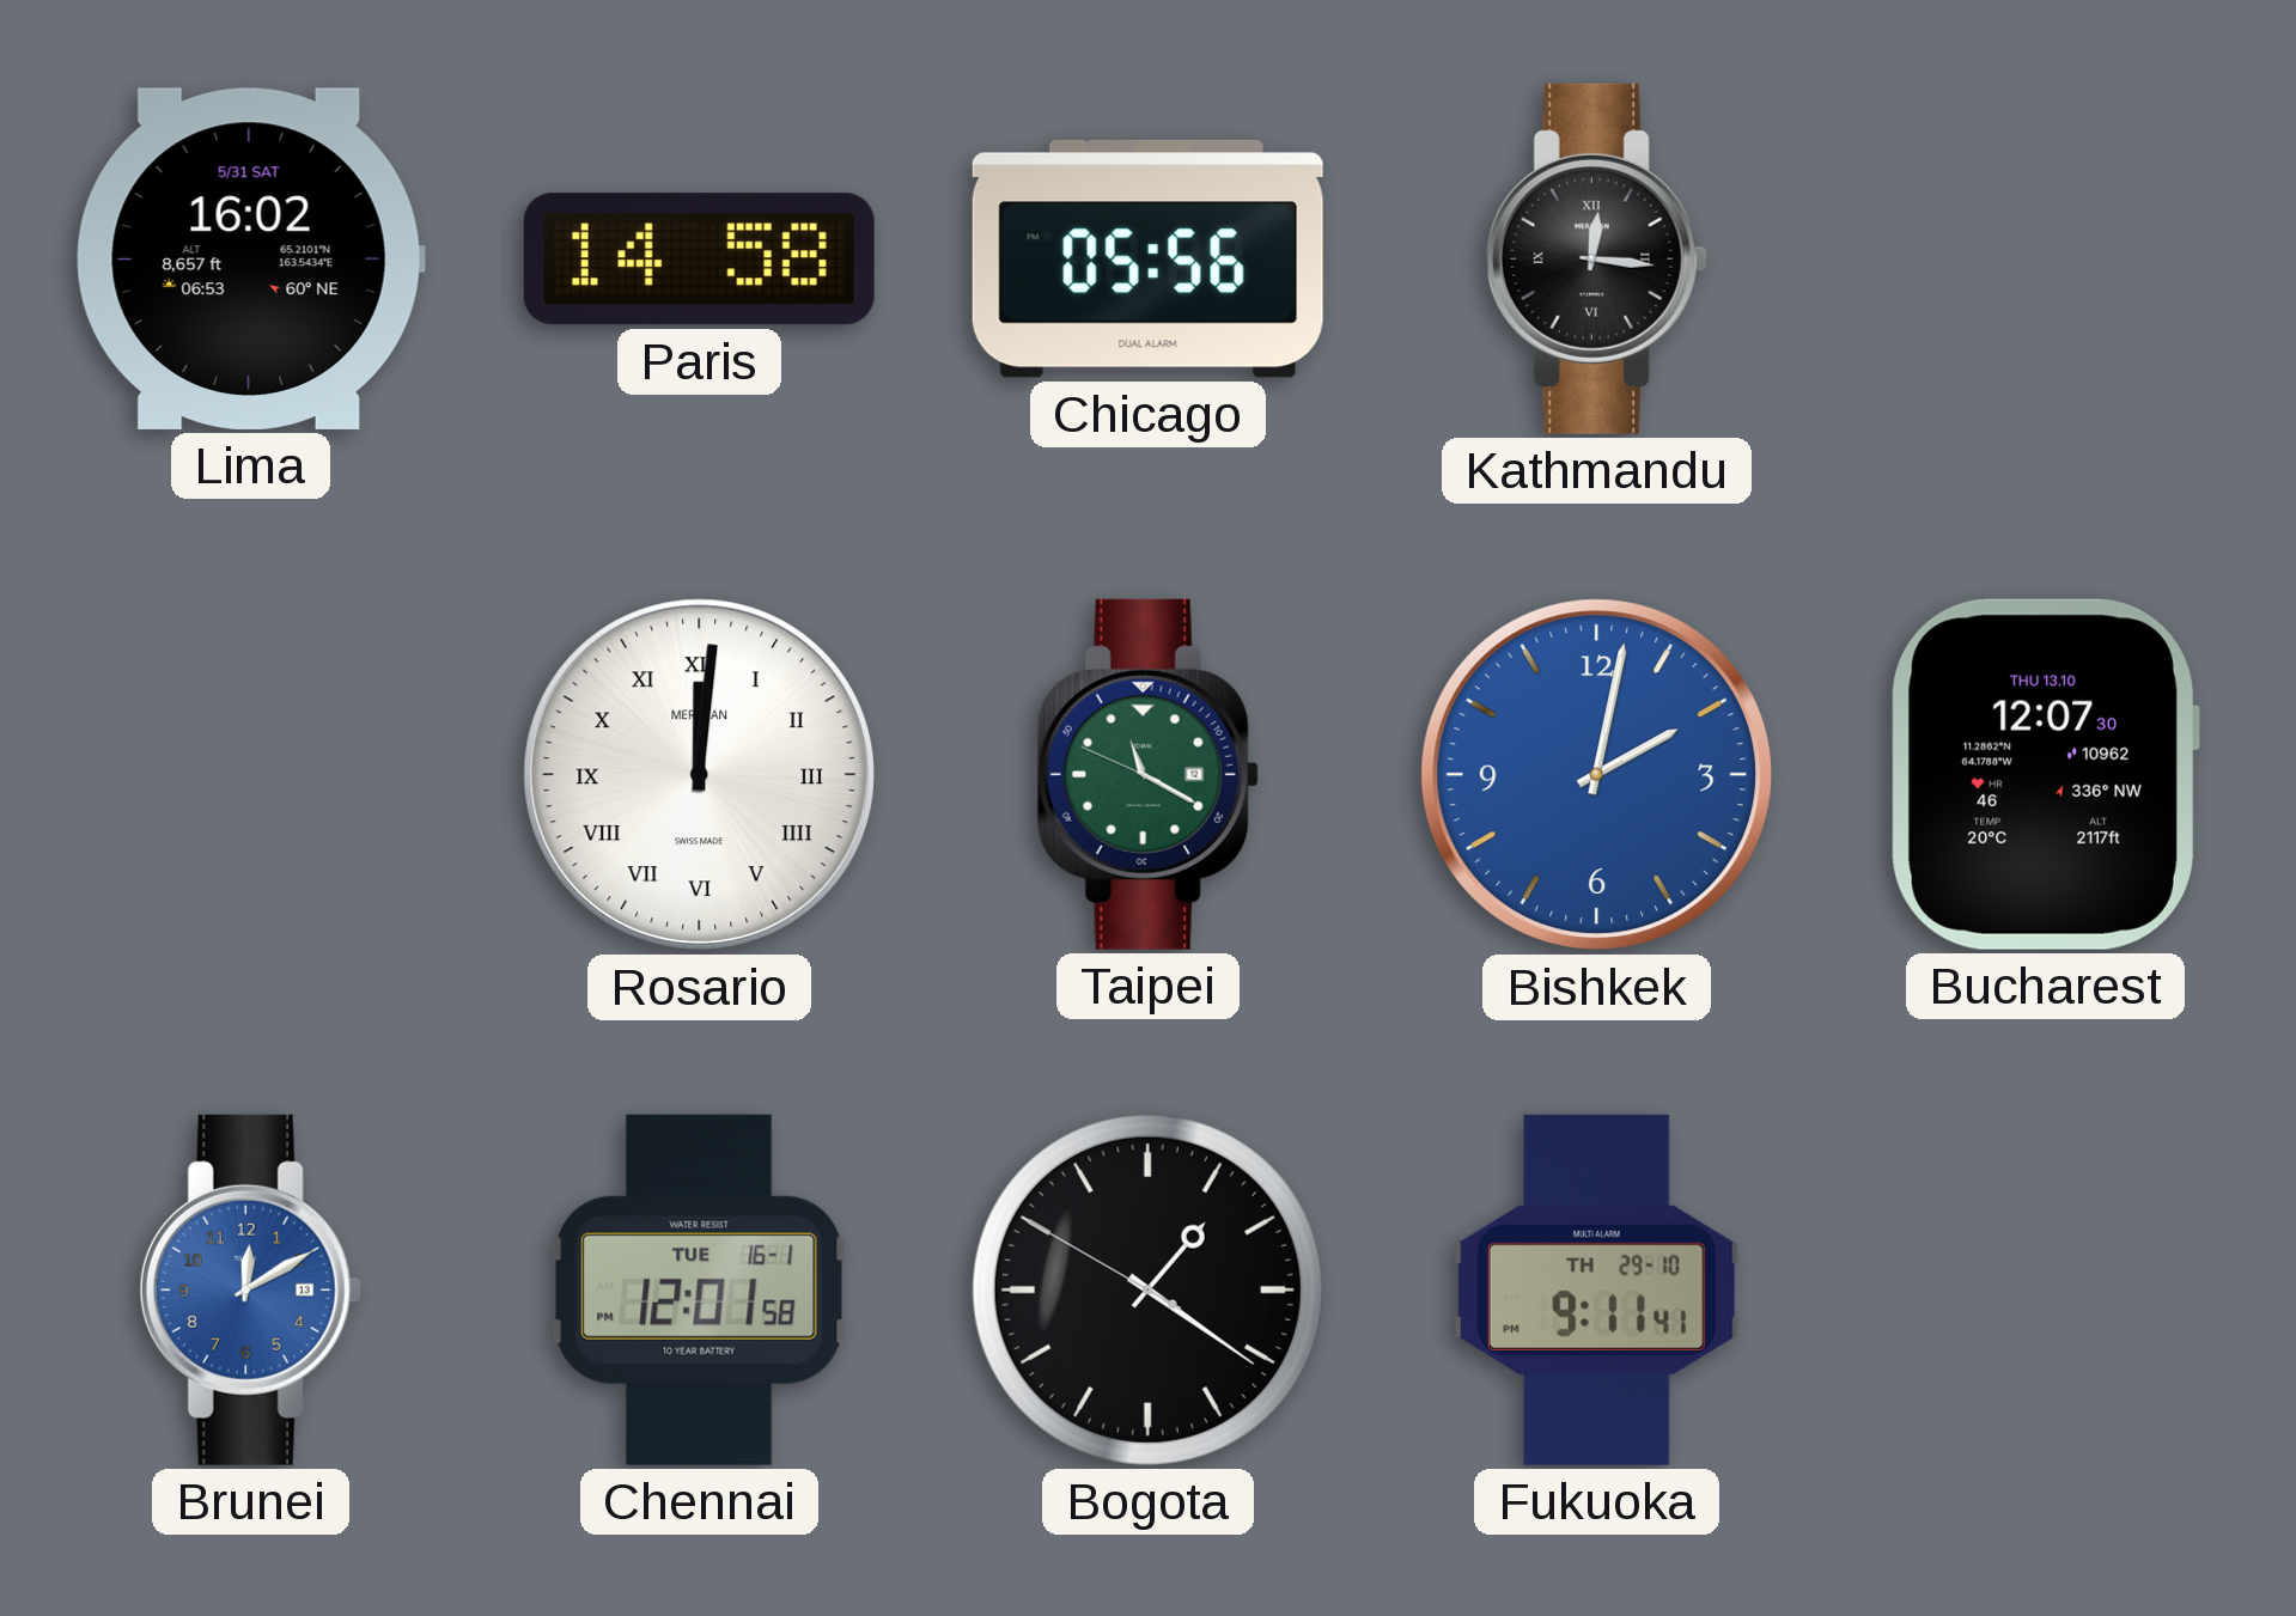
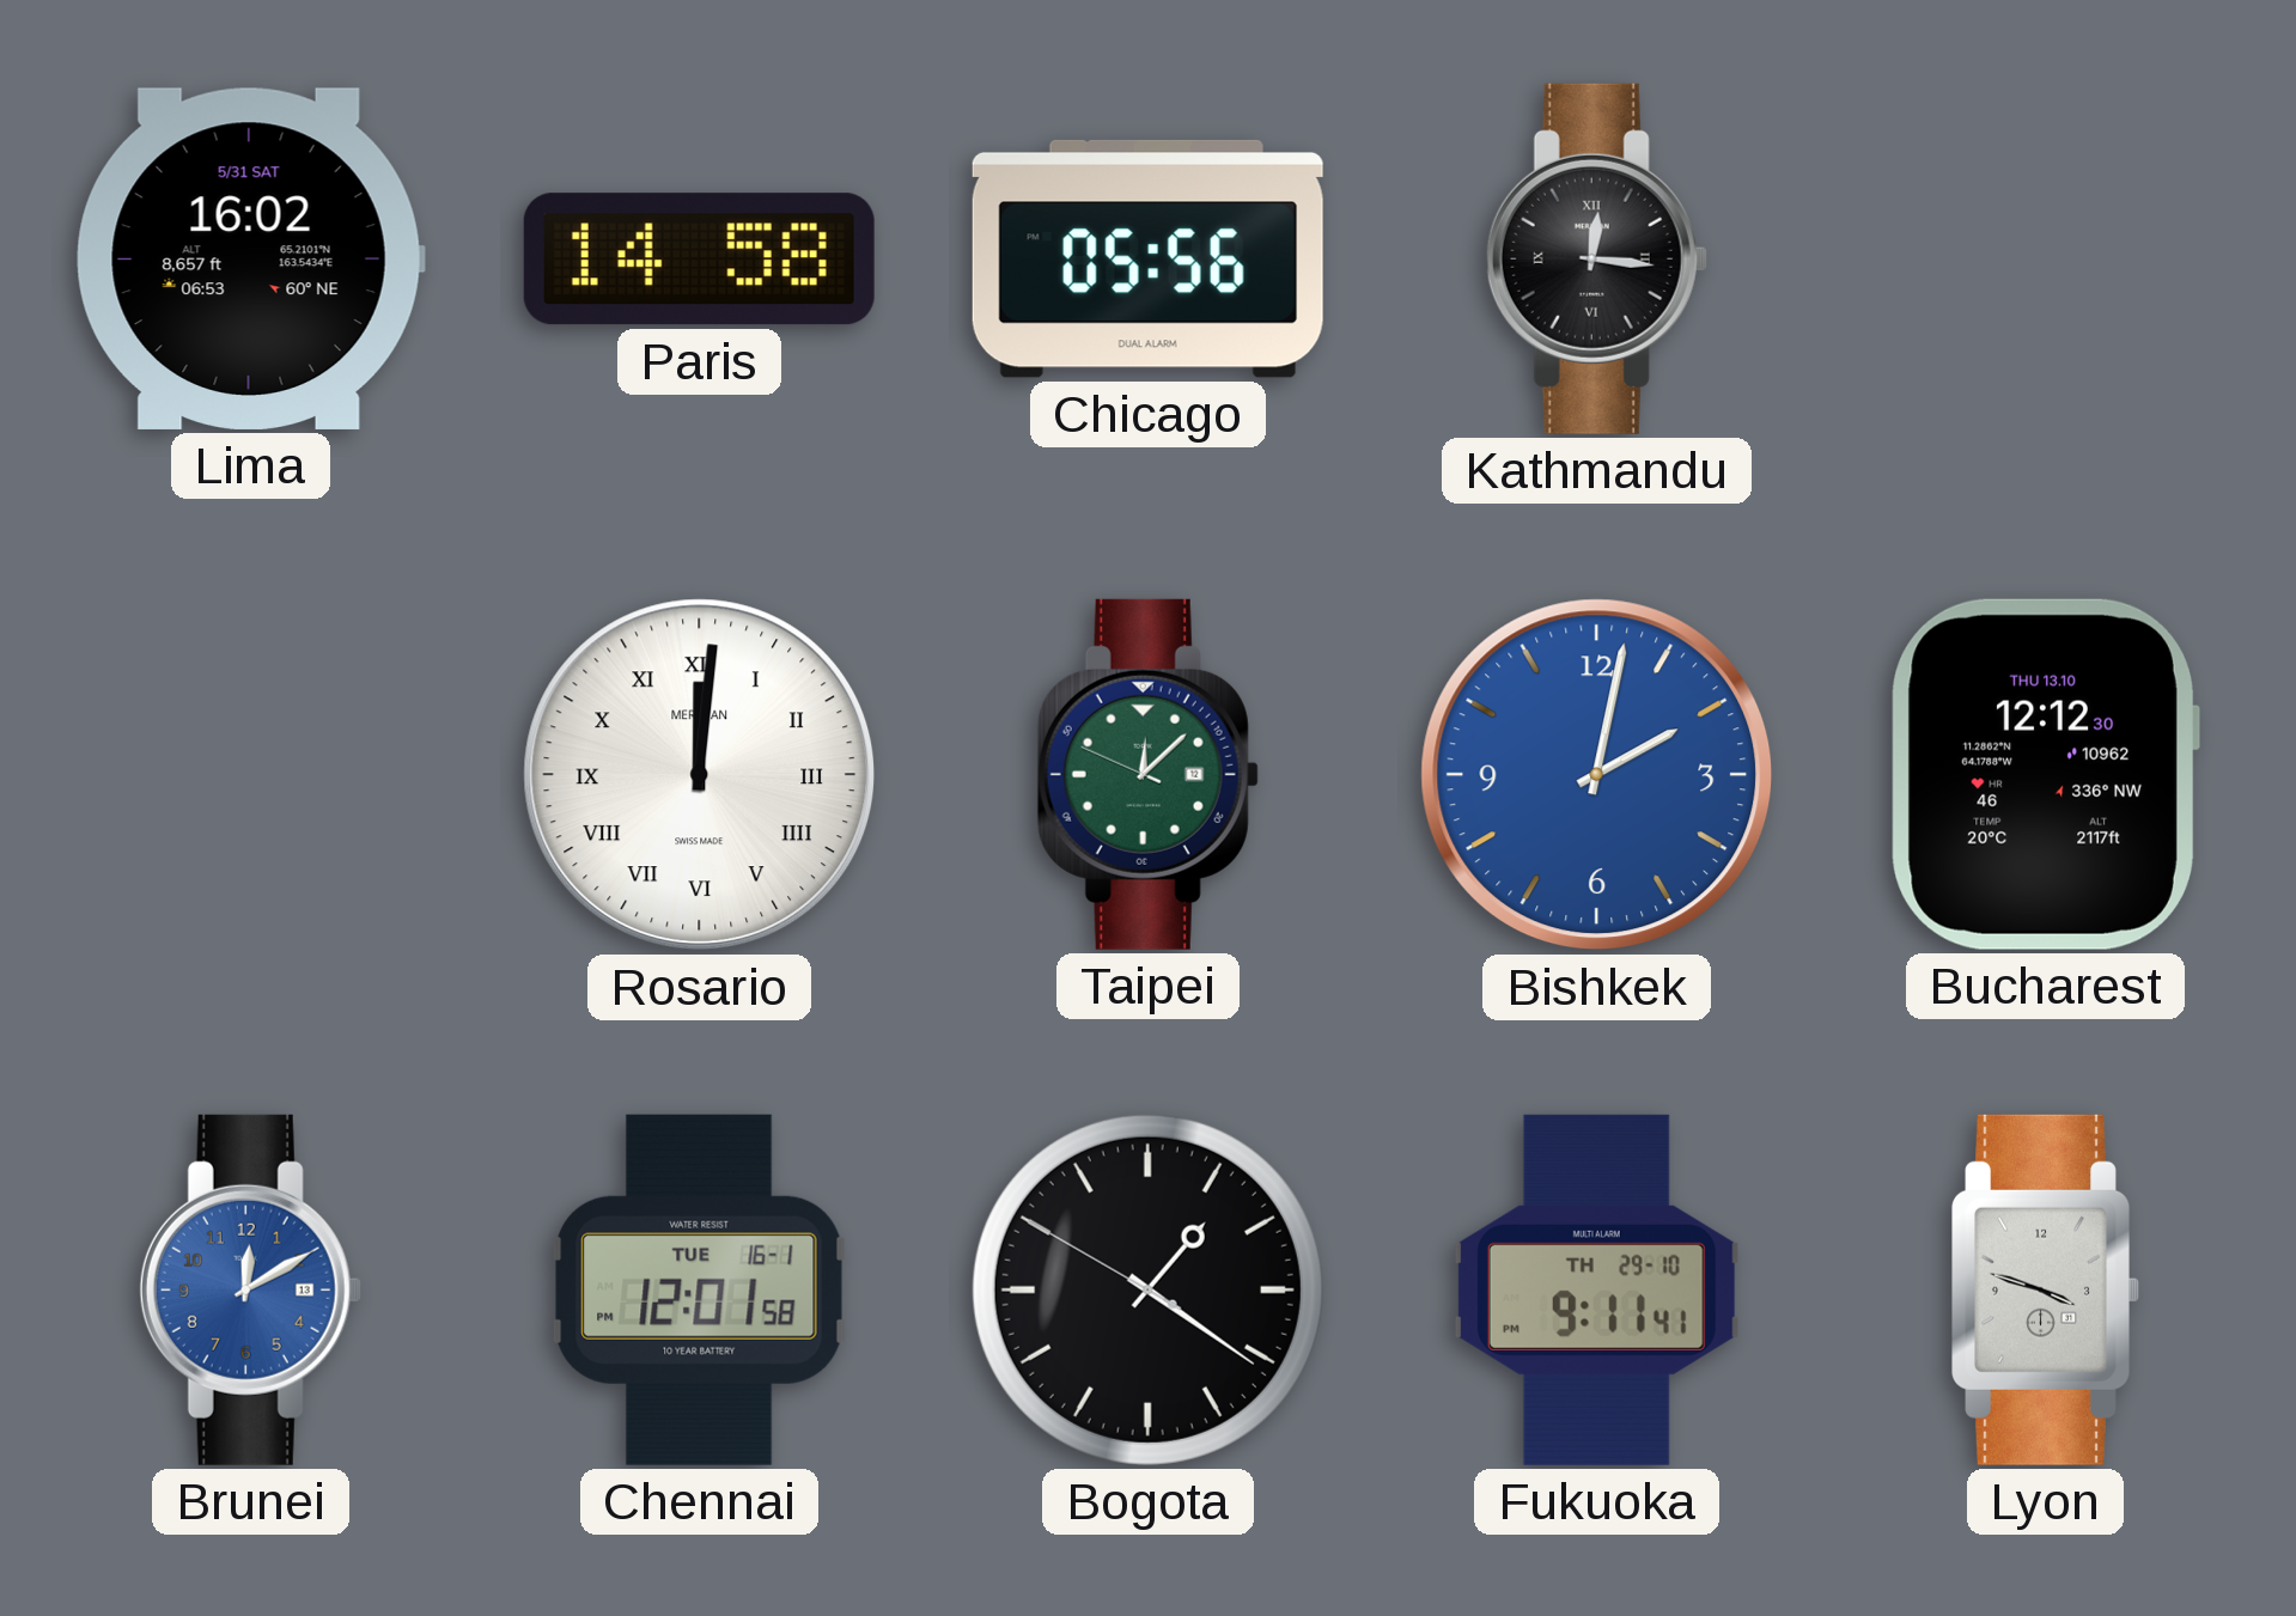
Taipei: 11:19 -> 12:07
Bucharest: 12:07 -> 12:12
Lyon: none -> 3:48
